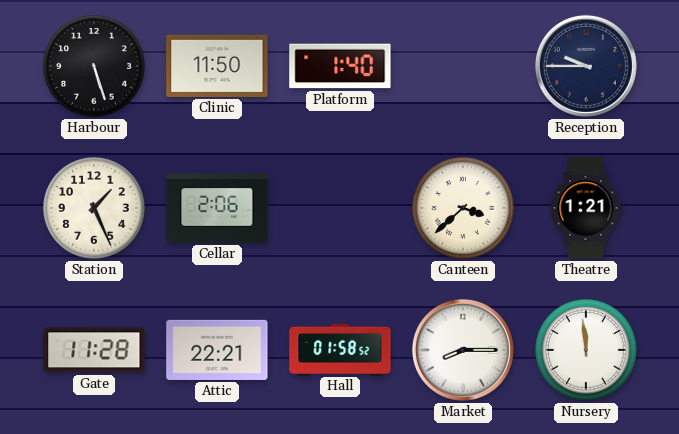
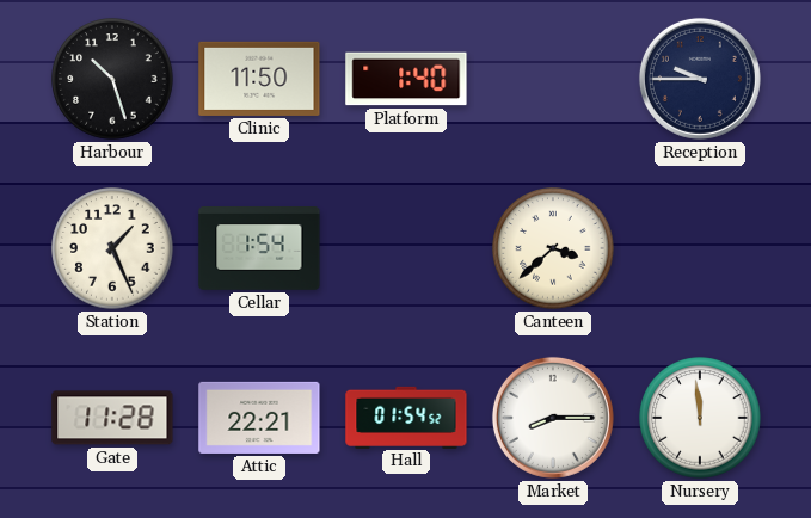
Harbour: 5:27 -> 10:27
Cellar: 2:06 -> 1:54
Theatre: 1:21 -> none
Hall: 01:58 -> 01:54
